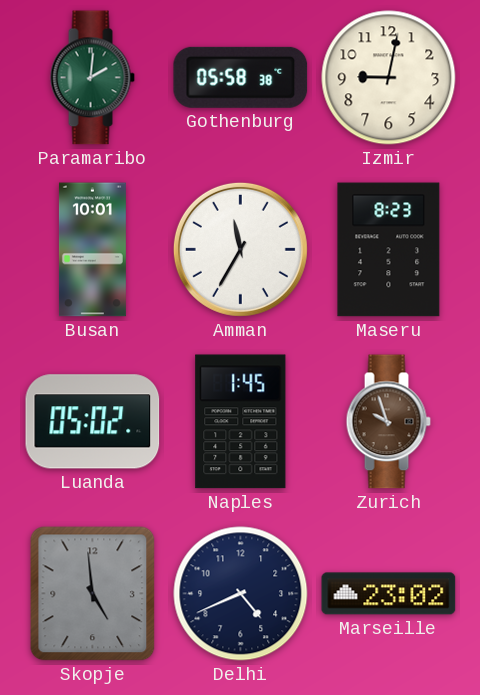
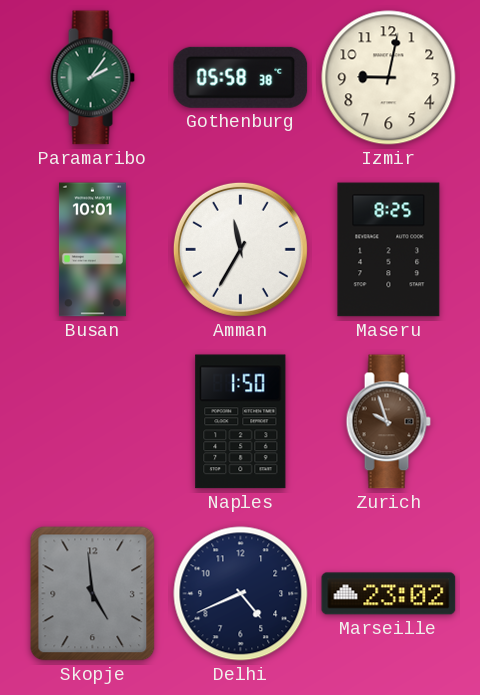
Paramaribo: 2:01 -> 2:06
Maseru: 8:23 -> 8:25
Luanda: 05:02 -> none
Naples: 1:45 -> 1:50
